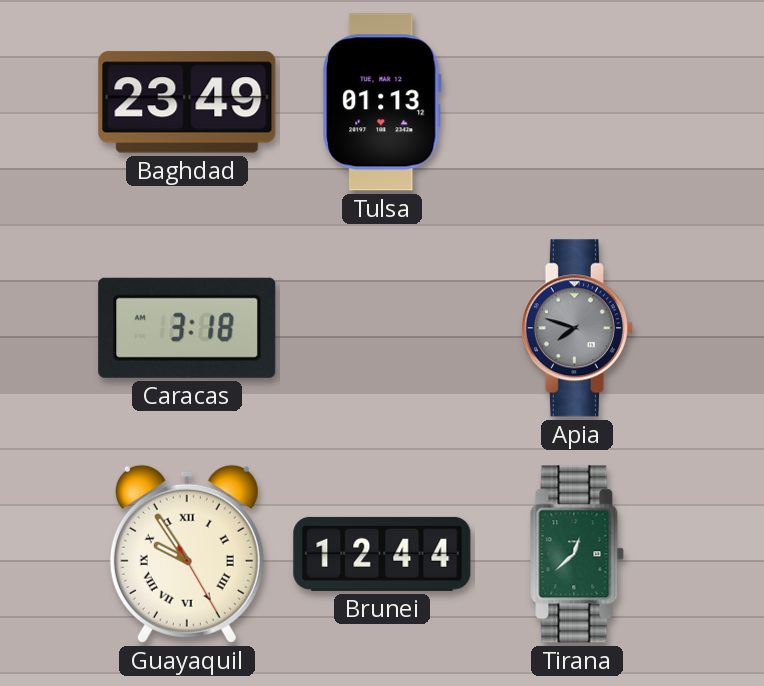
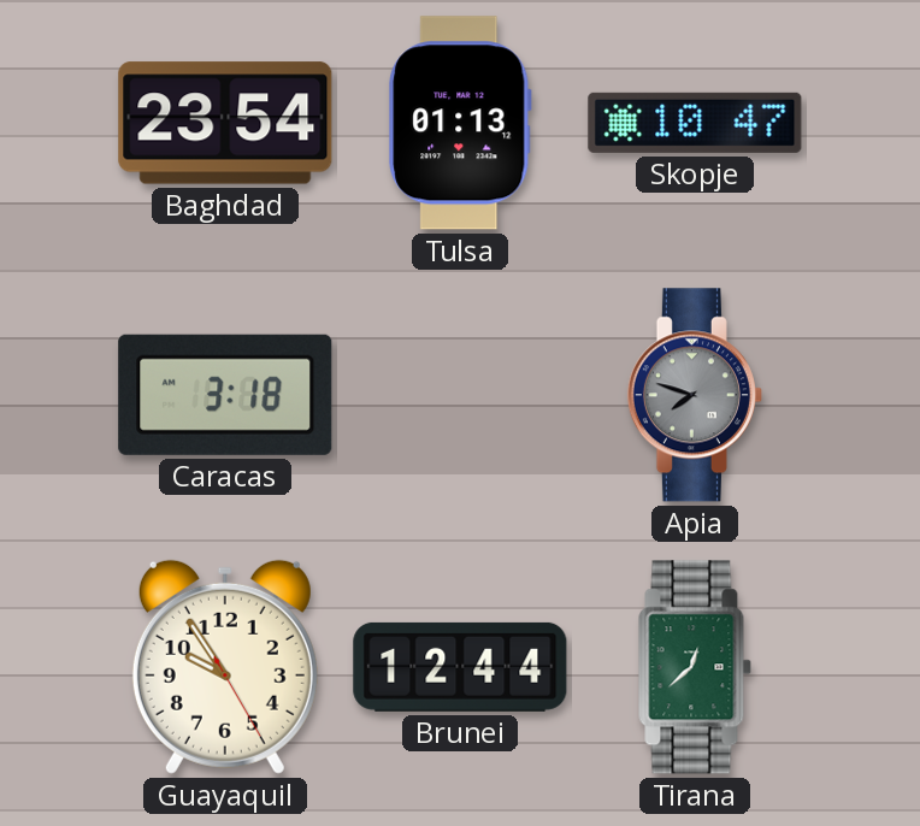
Baghdad: 23:49 -> 23:54
Skopje: none -> 10:47
Guayaquil numerals: Roman -> Arabic
